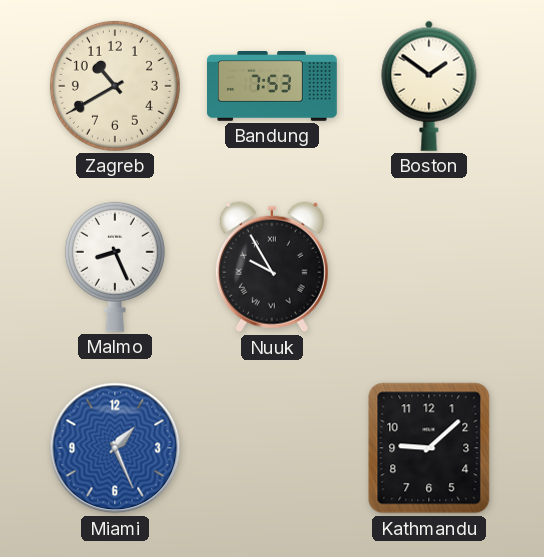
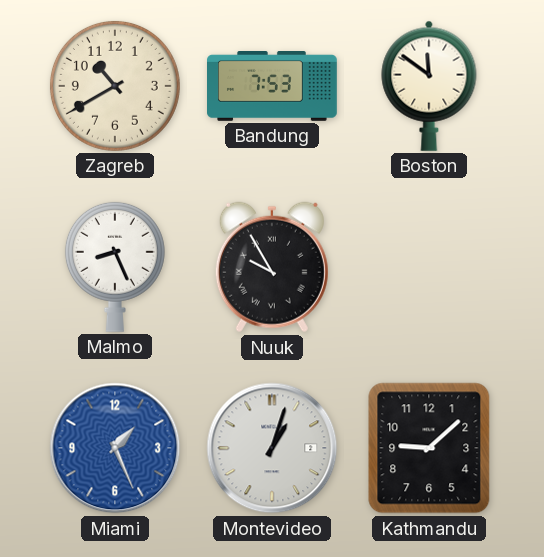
Boston: 1:51 -> 11:51
Montevideo: none -> 1:03
